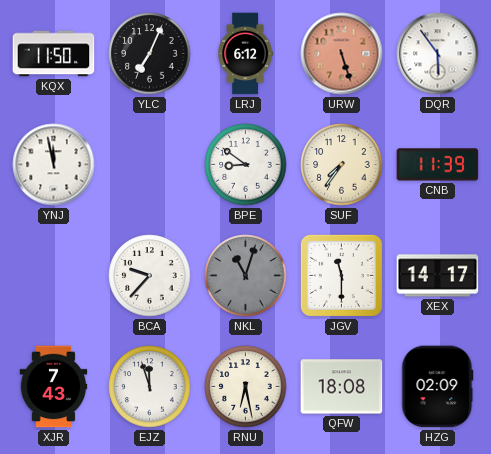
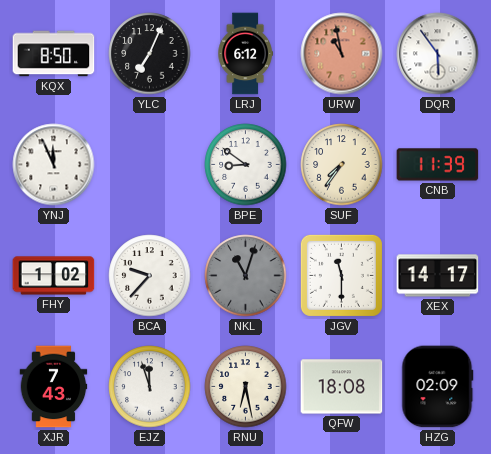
KQX: 11:50 -> 8:50
URW: 5:27 -> 10:58
YNJ: 11:58 -> 11:56
FHY: none -> 1:02
